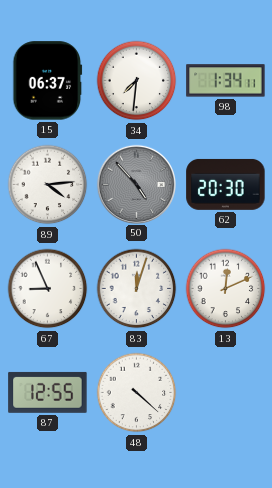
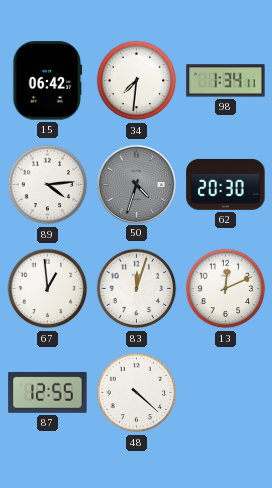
15: 06:37 -> 06:42
50: 4:53 -> 4:33
67: 8:56 -> 12:59
